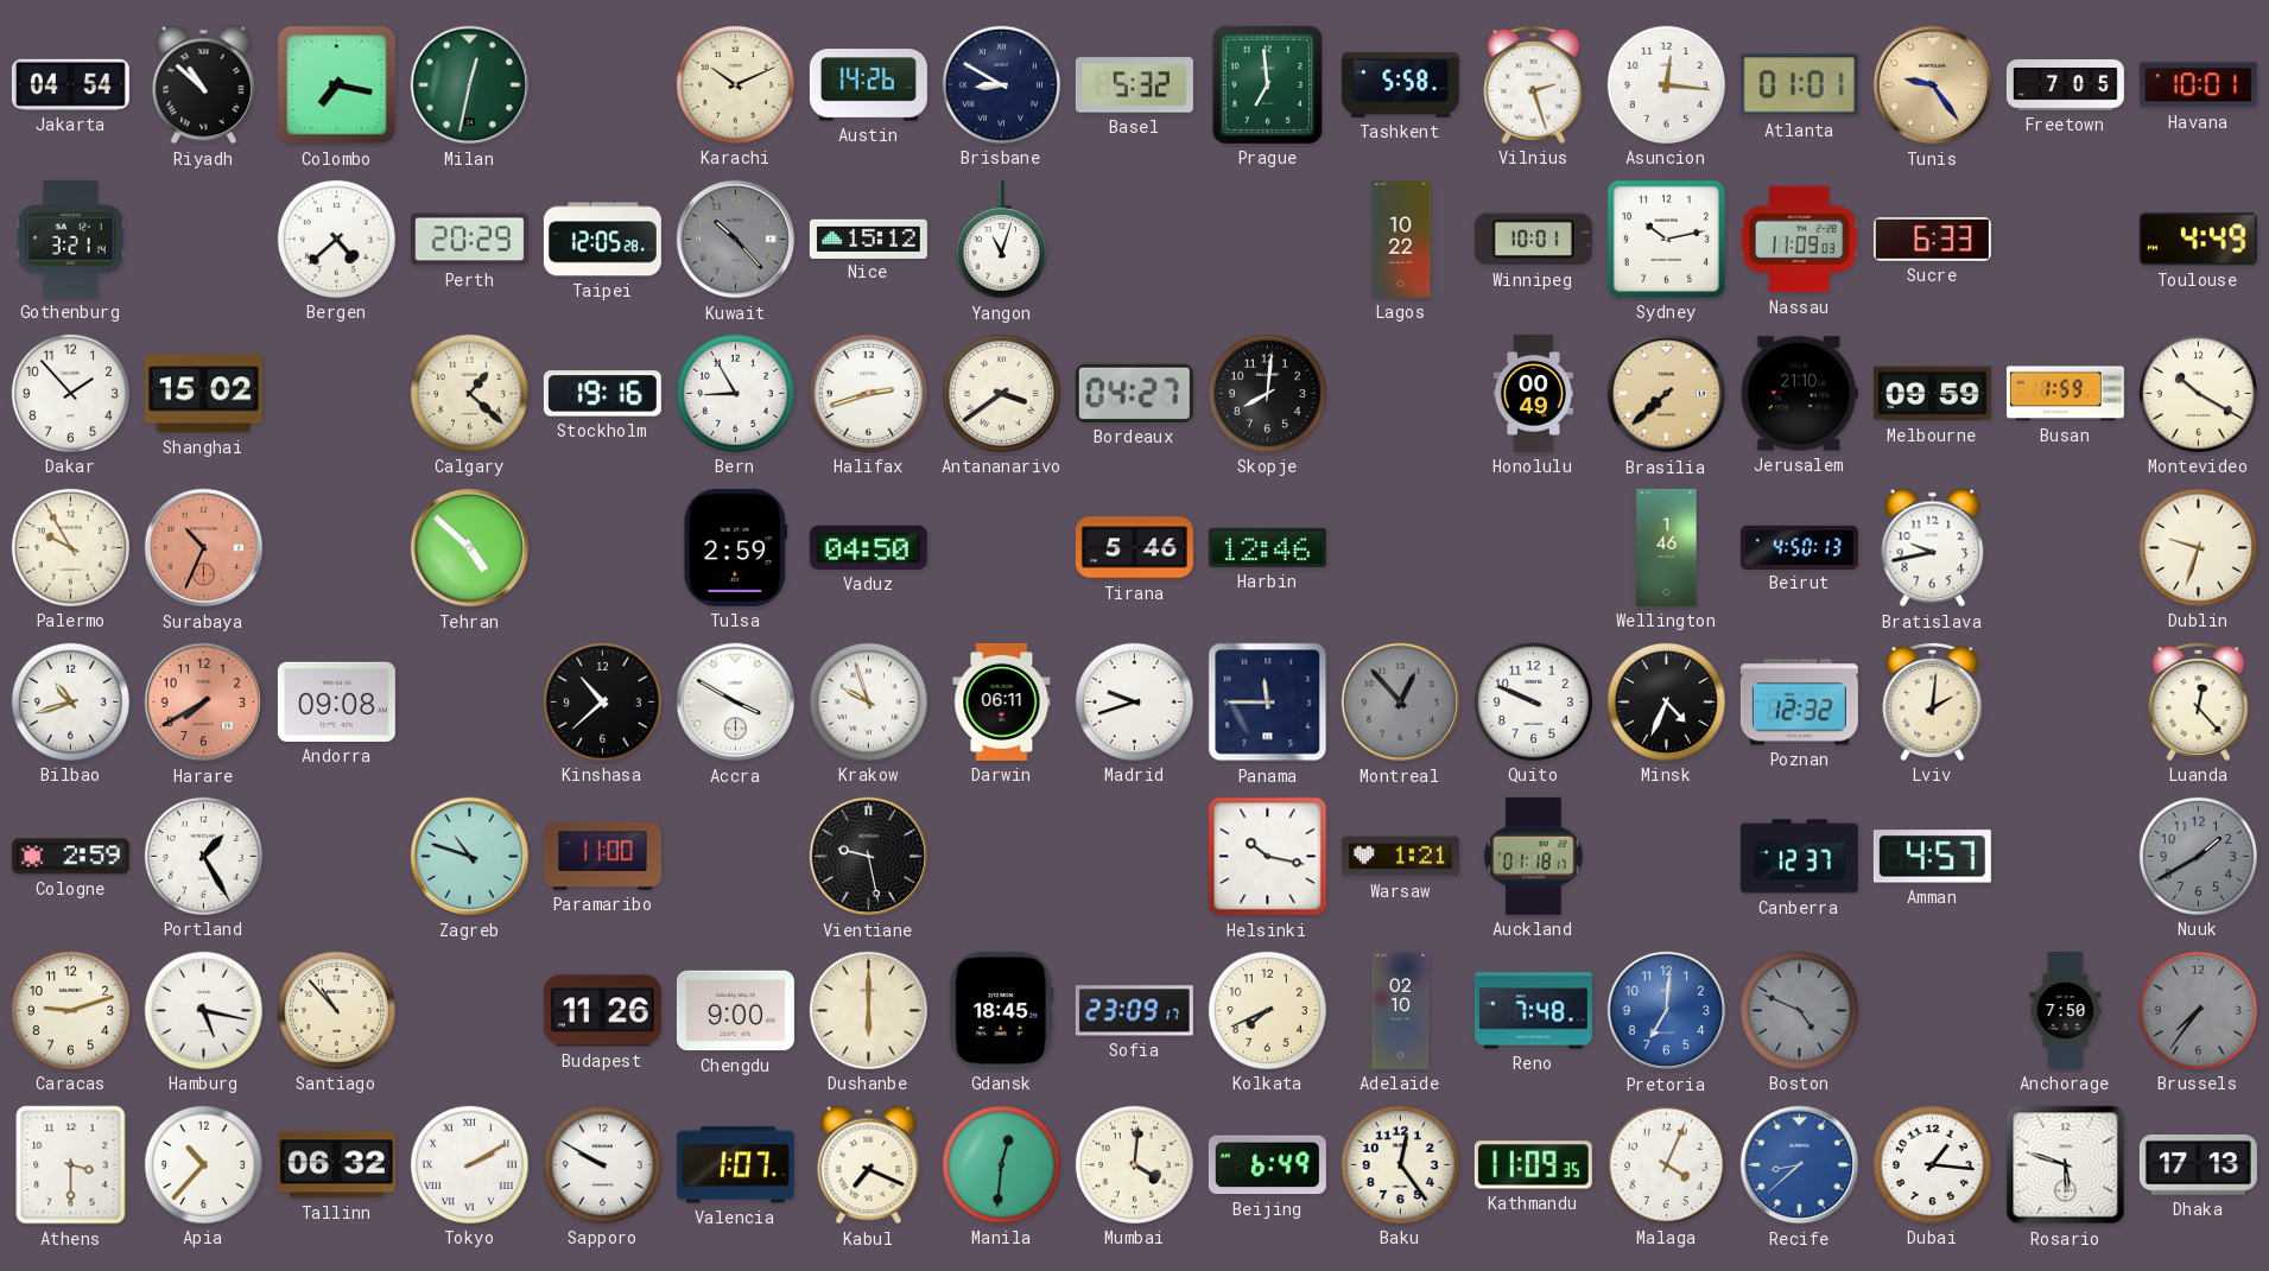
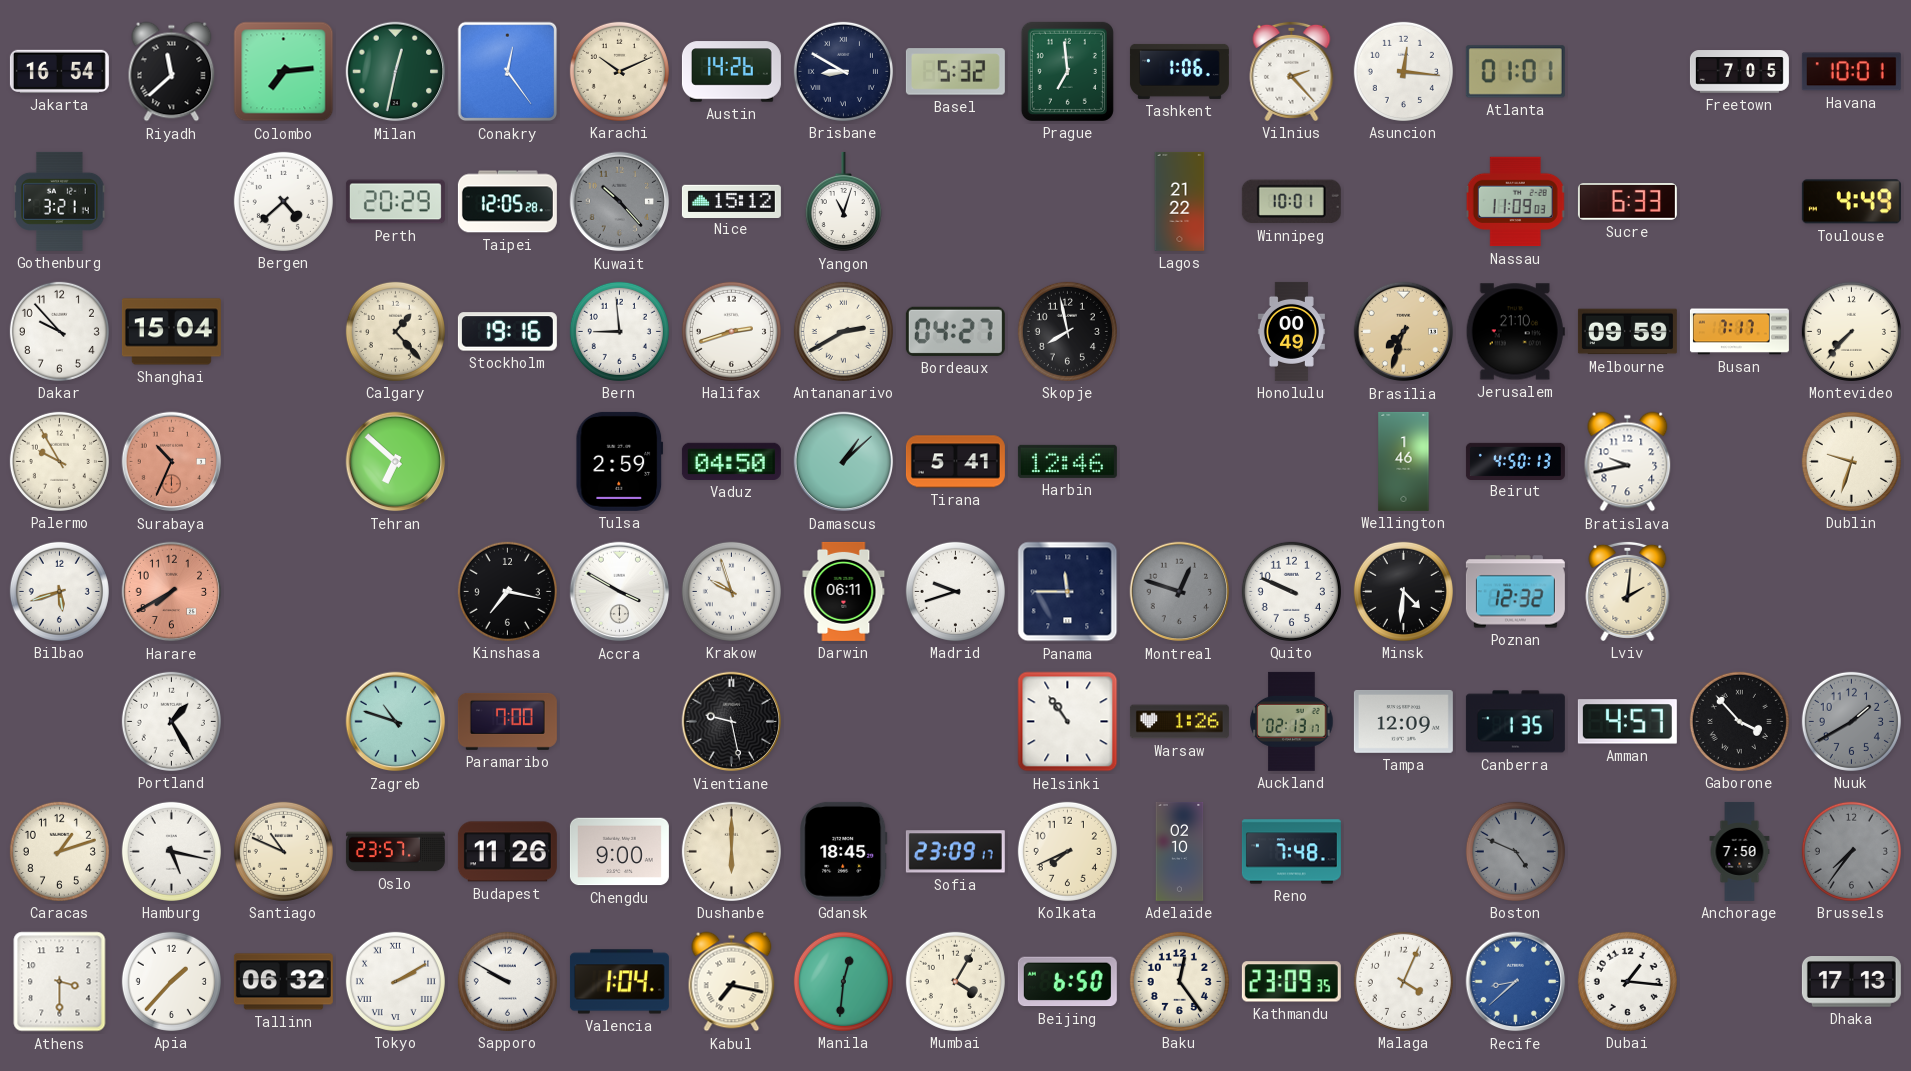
Jakarta: 04:54 -> 16:54
Riyadh: 10:52 -> 11:38
Colombo: 7:17 -> 7:14
Conakry: none -> 12:24
Tashkent: 5:58 -> 1:06
Vilnius: 2:27 -> 2:23
Tunis: 9:24 -> none
Lagos: 10:22 -> 21:22
Sydney: 10:13 -> none
Dakar: 1:53 -> 9:53
Shanghai: 15:02 -> 15:04
Calgary: 1:22 -> 1:23
Bern: 8:55 -> 8:59
Antananarivo: 3:39 -> 2:40
Skopje: 8:01 -> 7:58
Brasilia: 7:38 -> 7:33
Busan: 1:59 -> 7:17
Montevideo: 10:20 -> 7:37
Tehran: 4:52 -> 6:52
Damascus: none -> 1:08
Tirana: 5:46 -> 5:41
Bilbao: 10:42 -> 5:42
Andorra: 09:08 -> none
Kinshasa: 10:38 -> 7:17
Montreal: 12:53 -> 12:48
Minsk: 4:34 -> 4:31
Luanda: 12:23 -> none
Cologne: 2:59 -> none
Paramaribo: 11:00 -> 7:00
Helsinki: 10:17 -> 10:54
Warsaw: 1:21 -> 1:26
Auckland: 01:18 -> 02:13
Tampa: none -> 12:09
Canberra: 12:37 -> 1:35
Gaborone: none -> 3:53
Caracas: 9:12 -> 1:12
Santiago: 10:53 -> 10:49
Oslo: none -> 23:57
Pretoria: 7:01 -> none
Apia: 10:37 -> 1:37
Valencia: 1:07 -> 1:04
Kabul: 7:19 -> 7:17
Mumbai: 4:01 -> 4:05
Beijing: 6:49 -> 6:50
Kathmandu: 11:09 -> 23:09
Rosario: 5:48 -> none
